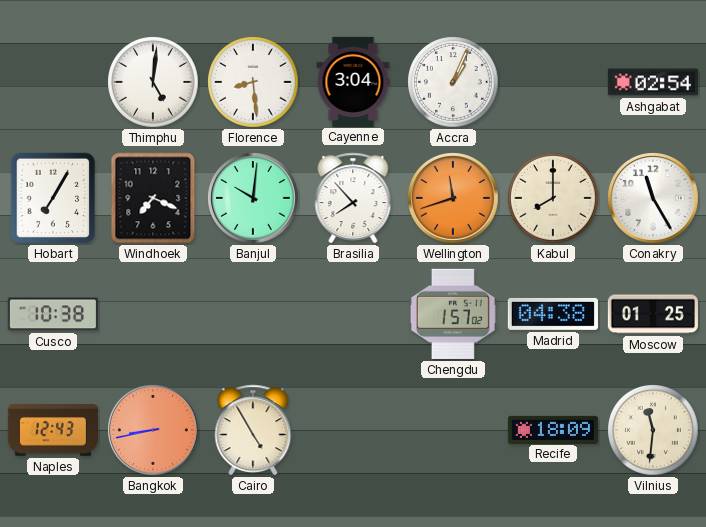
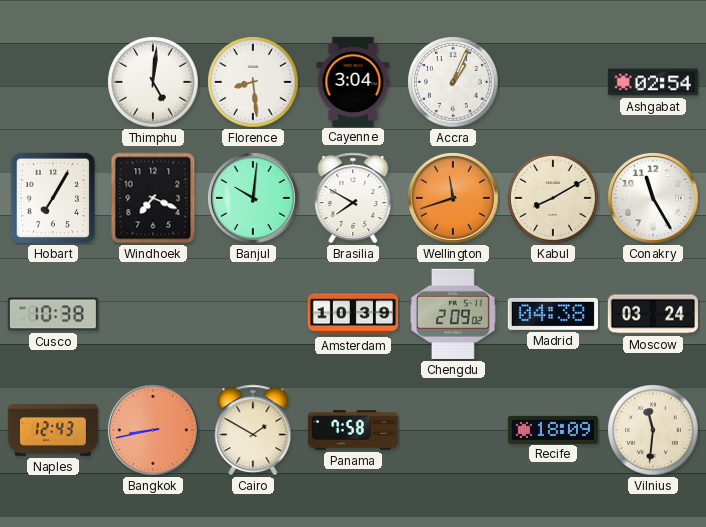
Brasilia: 7:53 -> 7:50
Kabul: 8:00 -> 8:10
Amsterdam: none -> 10:39
Chengdu: 1:57 -> 2:09
Moscow: 01:25 -> 03:24
Cairo: 4:55 -> 1:50
Panama: none -> 7:58
